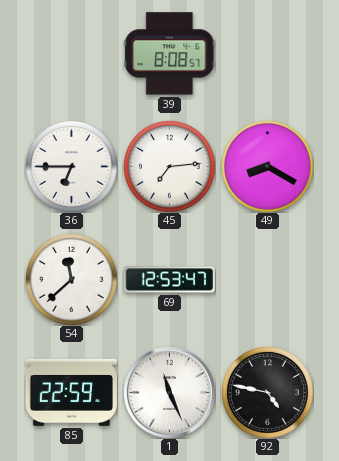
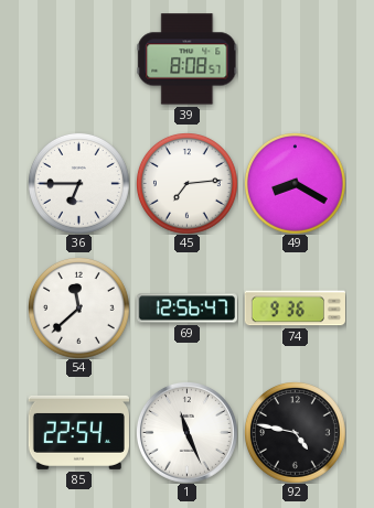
69: 12:53 -> 12:56
74: none -> 9:36
85: 22:59 -> 22:54
